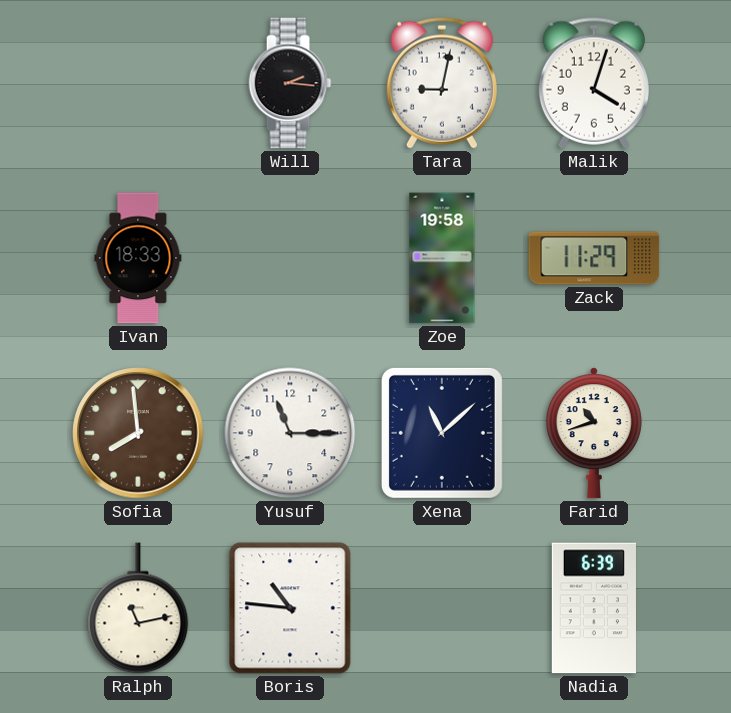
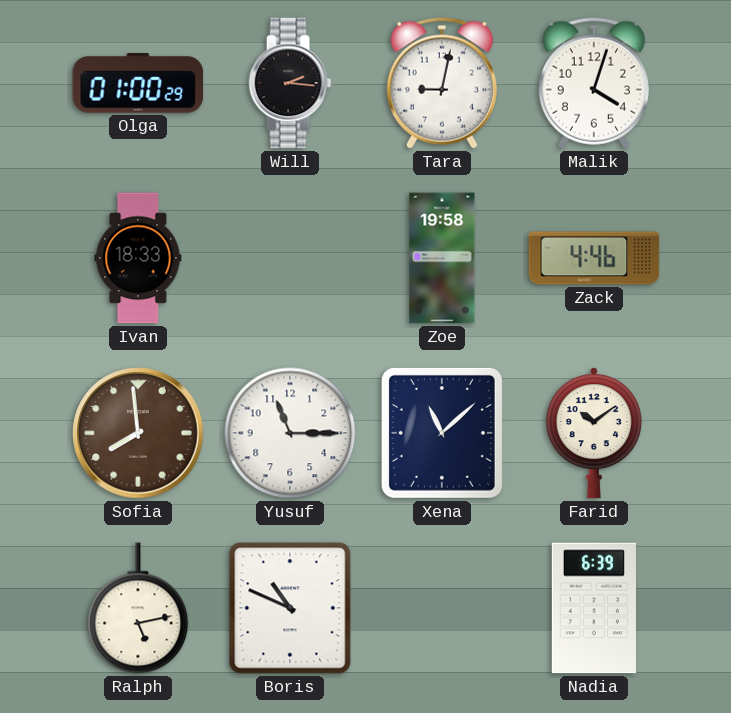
Olga: none -> 01:00
Zack: 11:29 -> 4:46
Farid: 10:42 -> 10:09
Ralph: 11:13 -> 5:13
Boris: 10:46 -> 10:49
